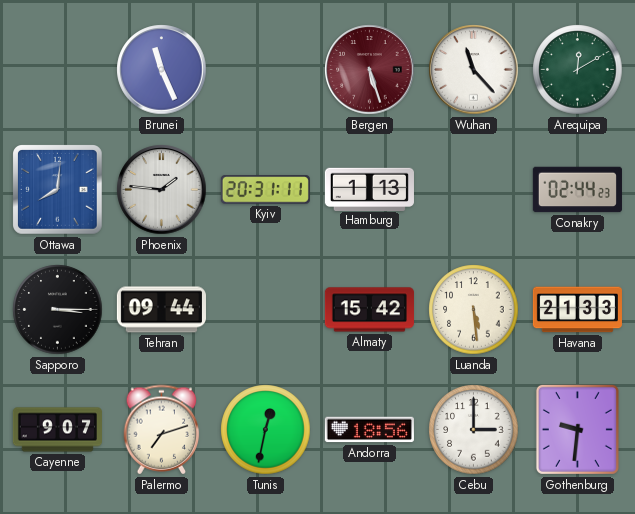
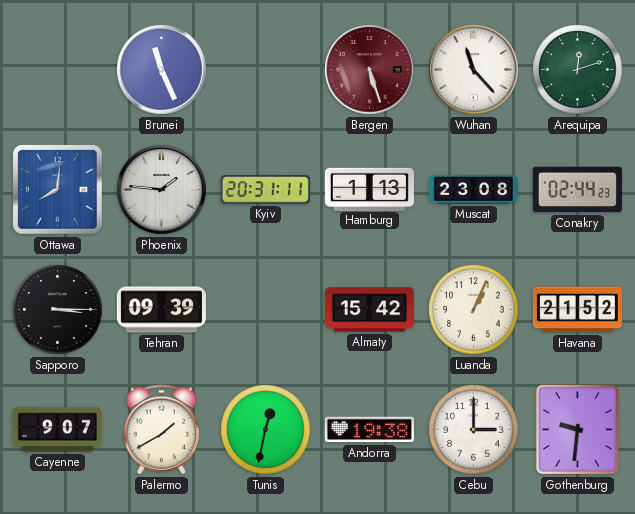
Arequipa: 12:10 -> 12:12
Muscat: none -> 23:08
Tehran: 09:44 -> 09:39
Luanda: 5:29 -> 1:04
Havana: 21:33 -> 21:52
Palermo: 7:12 -> 1:40
Andorra: 18:56 -> 19:38
